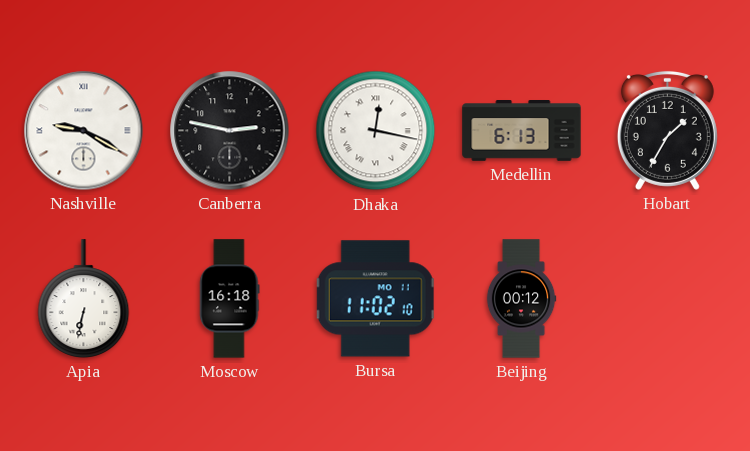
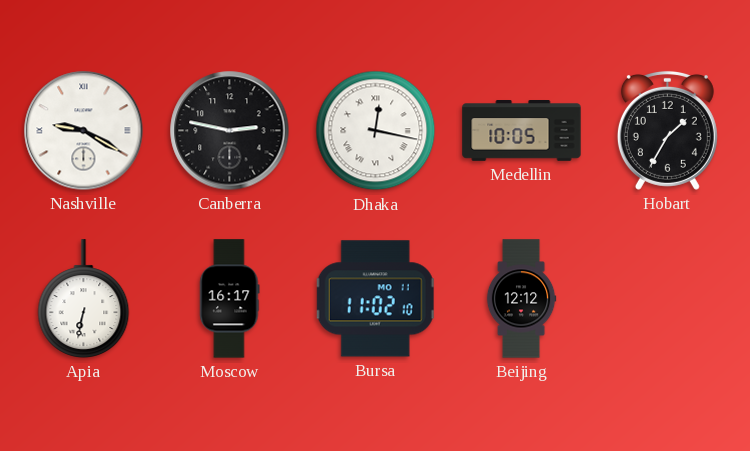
Medellin: 6:13 -> 10:05
Moscow: 16:18 -> 16:17
Beijing: 00:12 -> 12:12
